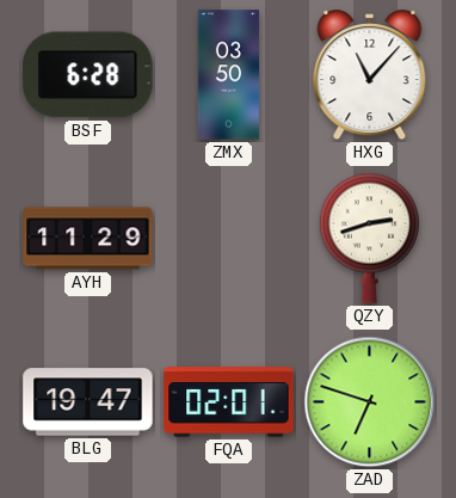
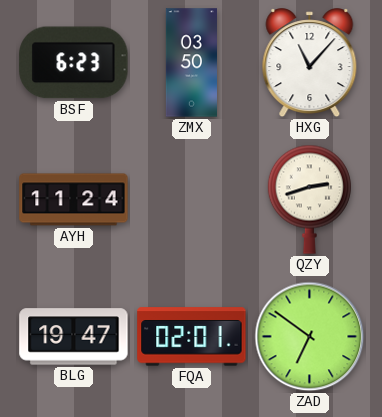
BSF: 6:28 -> 6:23
AYH: 11:29 -> 11:24
ZAD: 6:48 -> 6:51
